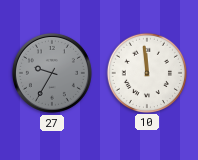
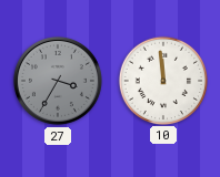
27: 9:35 -> 3:35
